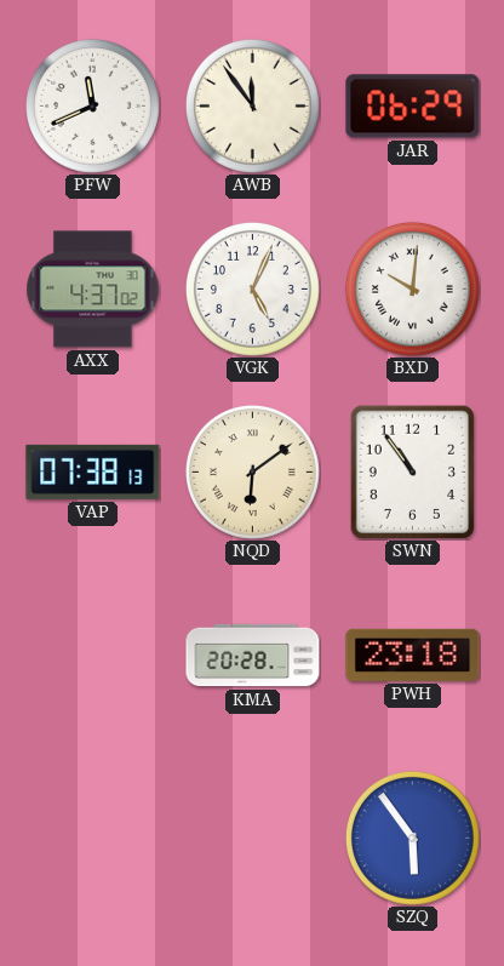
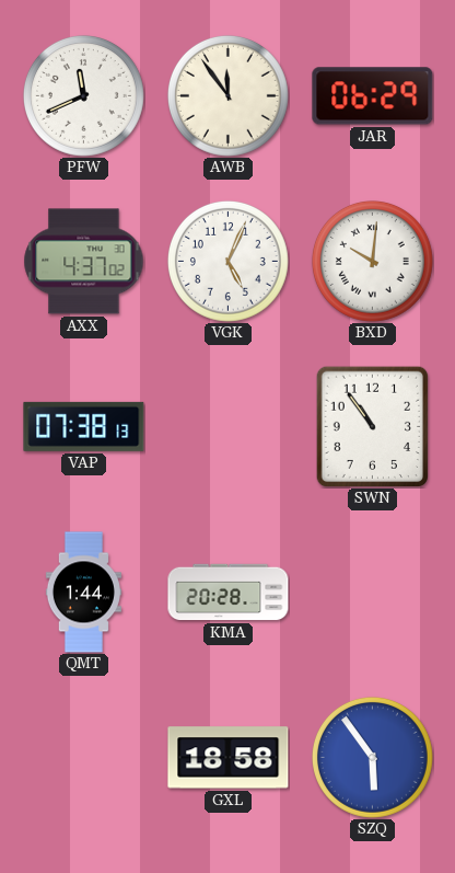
NQD: 6:09 -> none
QMT: none -> 1:44
PWH: 23:18 -> none
GXL: none -> 18:58
